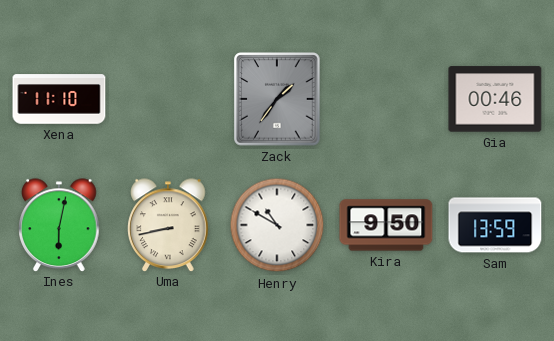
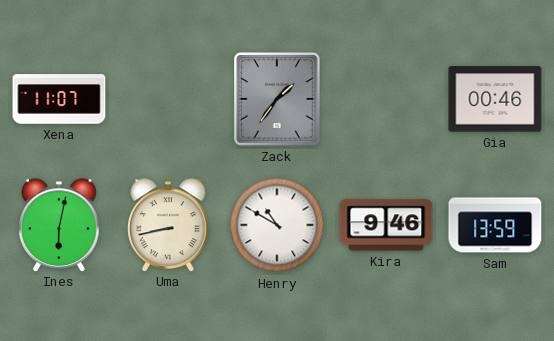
Xena: 11:10 -> 11:07
Kira: 9:50 -> 9:46
